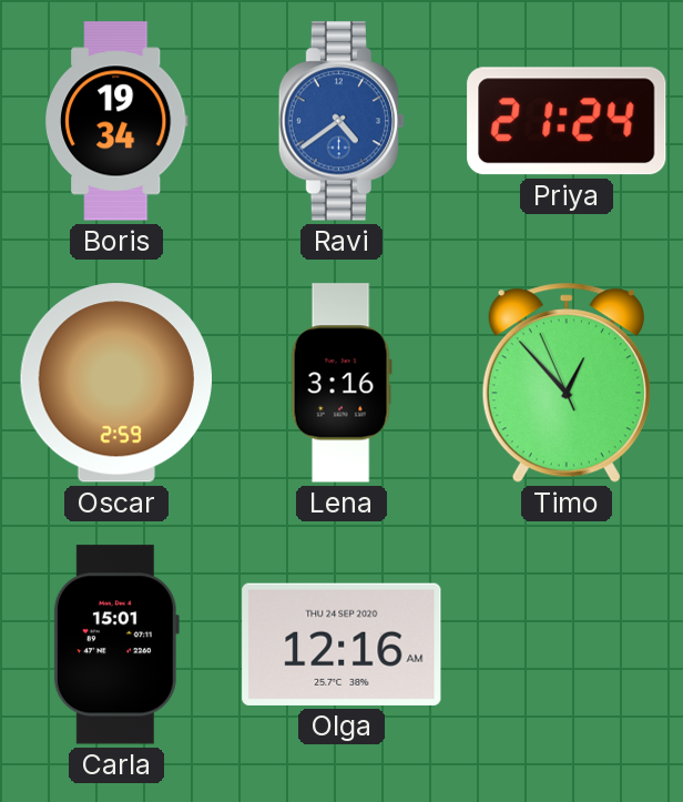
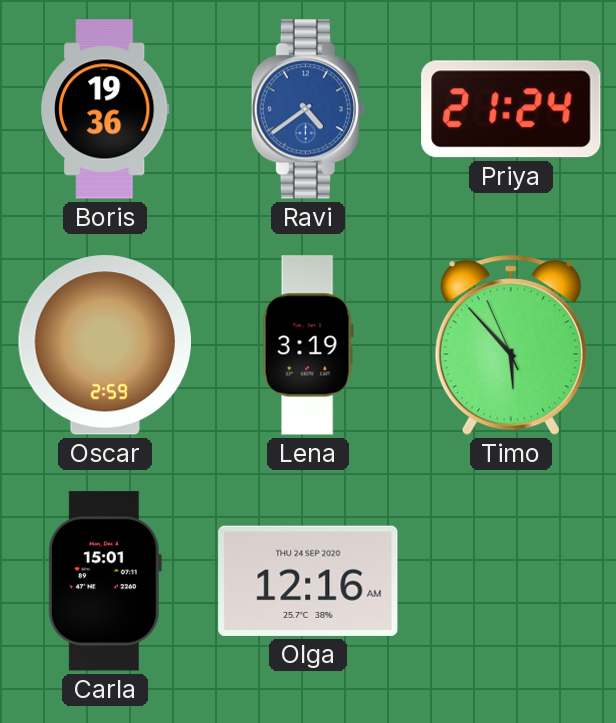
Boris: 19:34 -> 19:36
Lena: 3:16 -> 3:19
Timo: 12:52 -> 5:52
